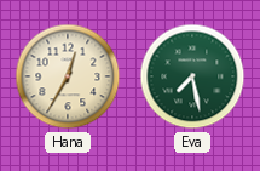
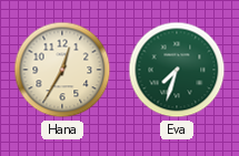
Eva: 7:28 -> 7:33
